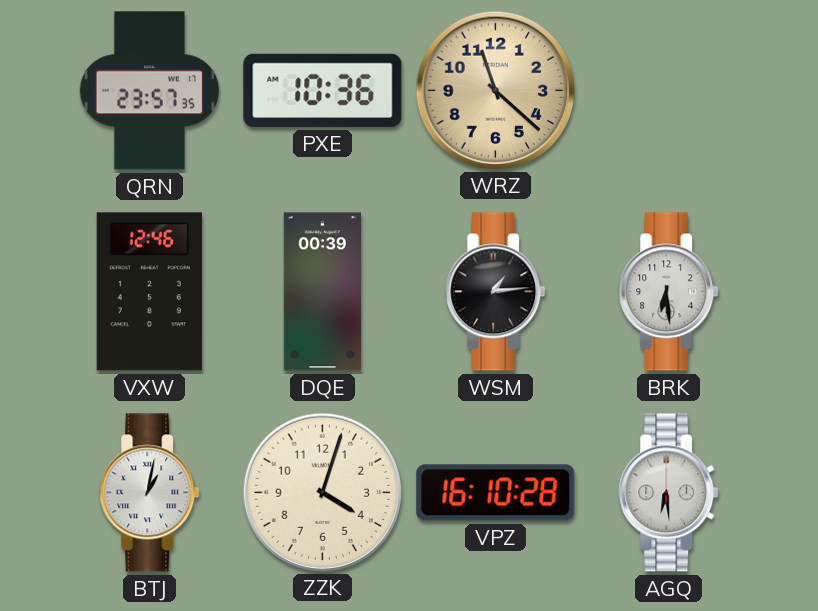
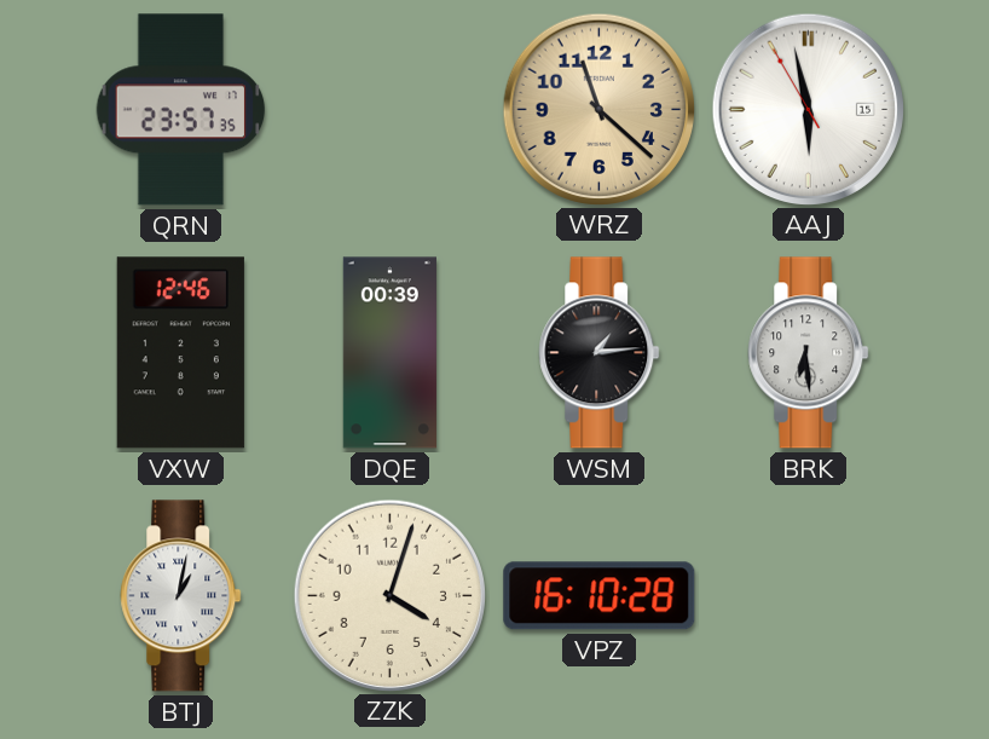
PXE: 10:36 -> none
AAJ: none -> 5:57
AGQ: 6:29 -> none
